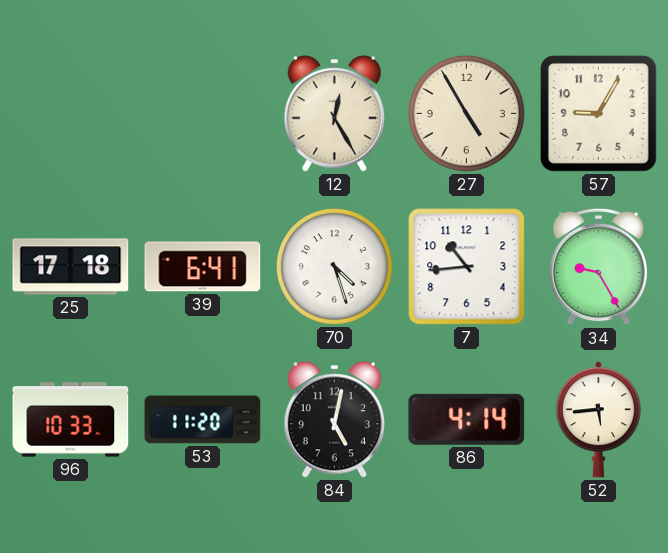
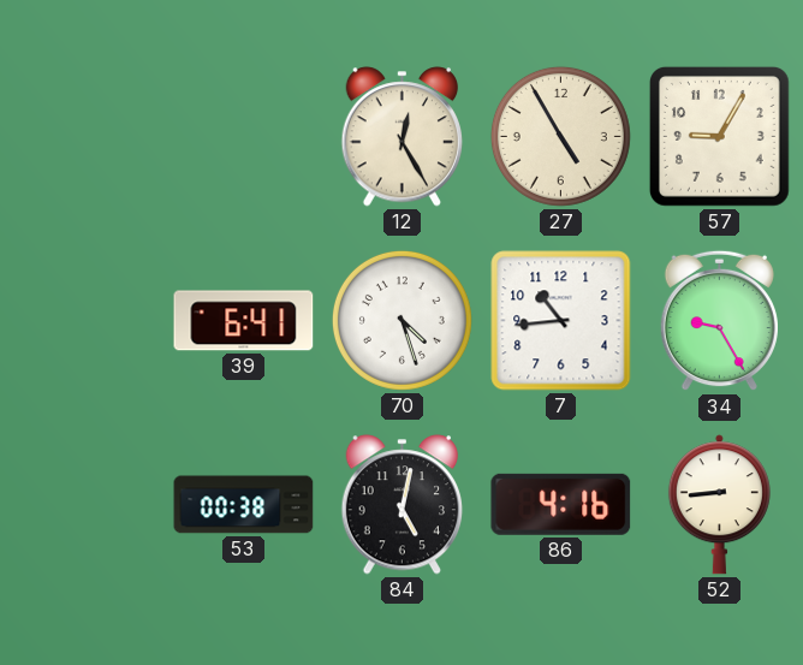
25: 17:18 -> none
96: 10:33 -> none
53: 11:20 -> 00:38
86: 4:14 -> 4:16
52: 5:44 -> 8:44
